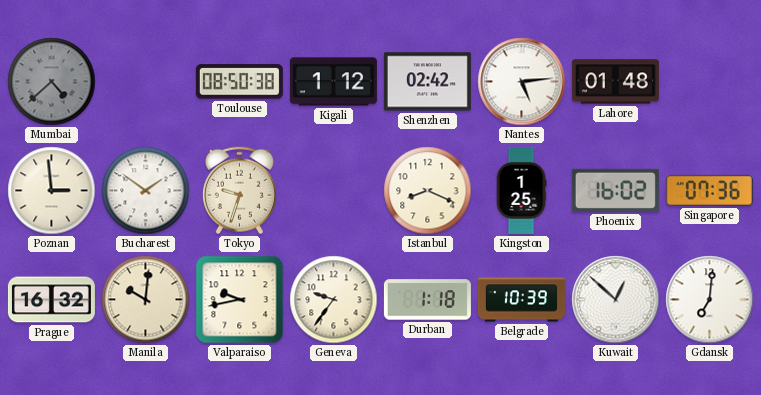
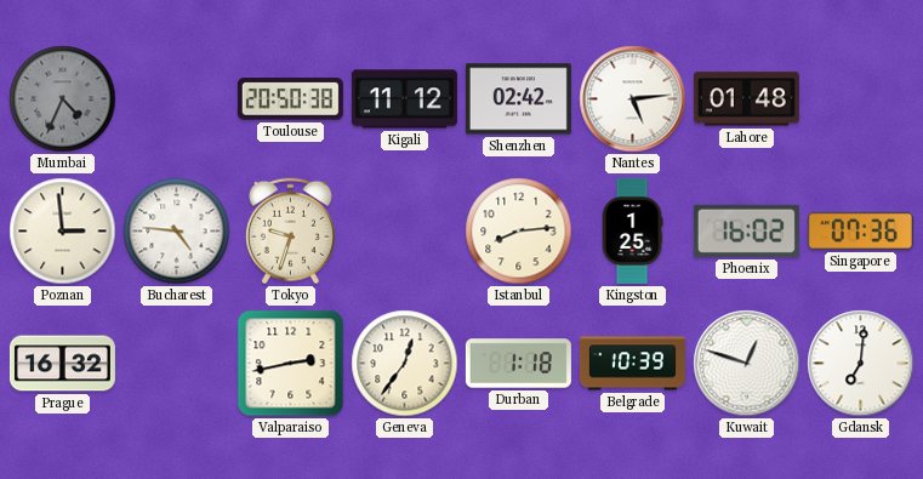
Mumbai: 4:38 -> 4:34
Toulouse: 08:50 -> 20:50
Kigali: 1:12 -> 11:12
Bucharest: 1:51 -> 4:46
Istanbul: 8:19 -> 8:14
Manila: 10:01 -> none
Valparaiso: 9:43 -> 2:43
Geneva: 9:36 -> 12:36
Kuwait: 12:52 -> 12:48
